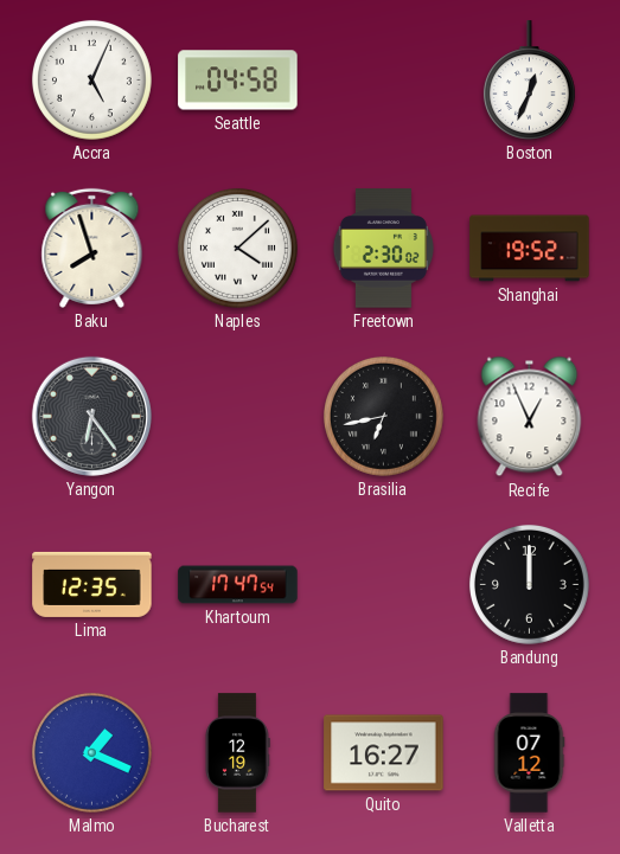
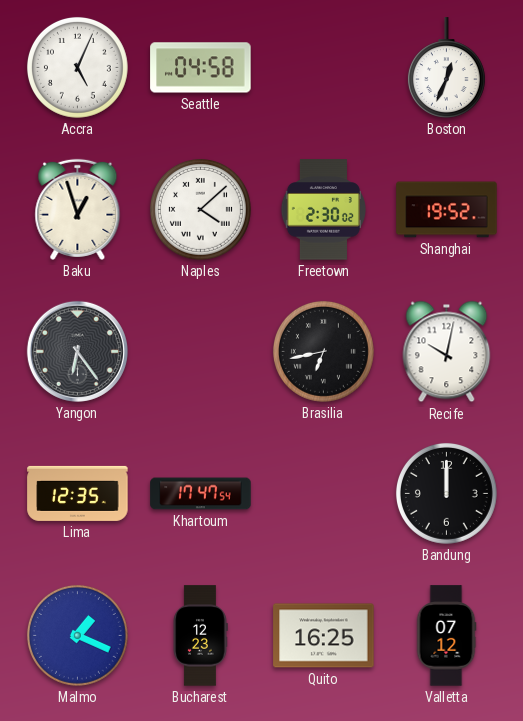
Baku: 7:57 -> 12:57
Recife: 12:56 -> 10:02
Bucharest: 12:19 -> 12:23
Quito: 16:27 -> 16:25
